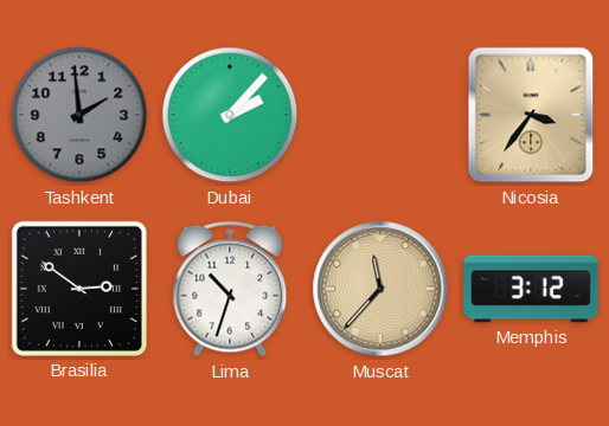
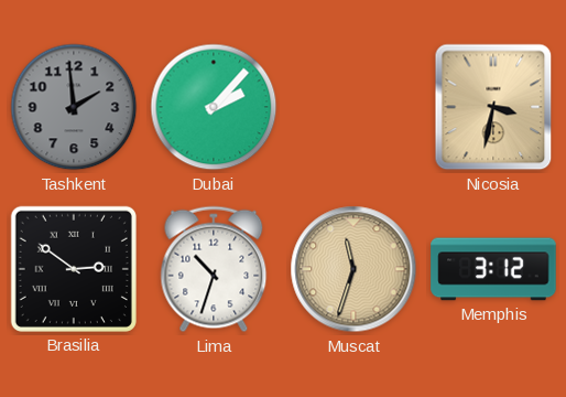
Nicosia: 3:36 -> 3:32
Muscat: 11:37 -> 11:33
